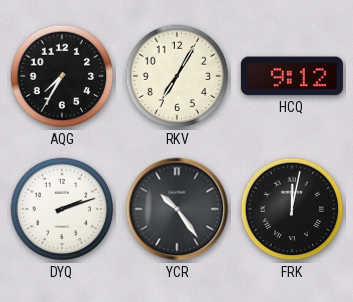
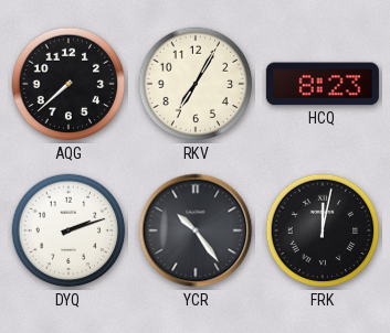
AQG: 7:35 -> 7:38
HCQ: 9:12 -> 8:23
